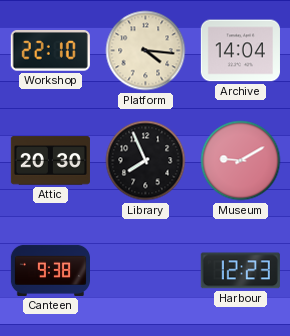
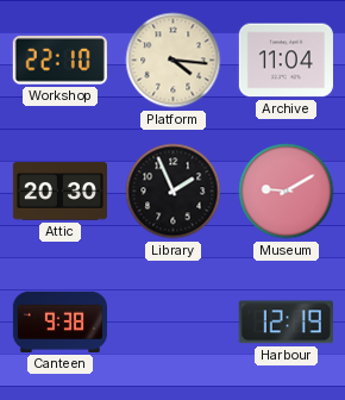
Archive: 14:04 -> 11:04
Library: 7:56 -> 1:56
Harbour: 12:23 -> 12:19
